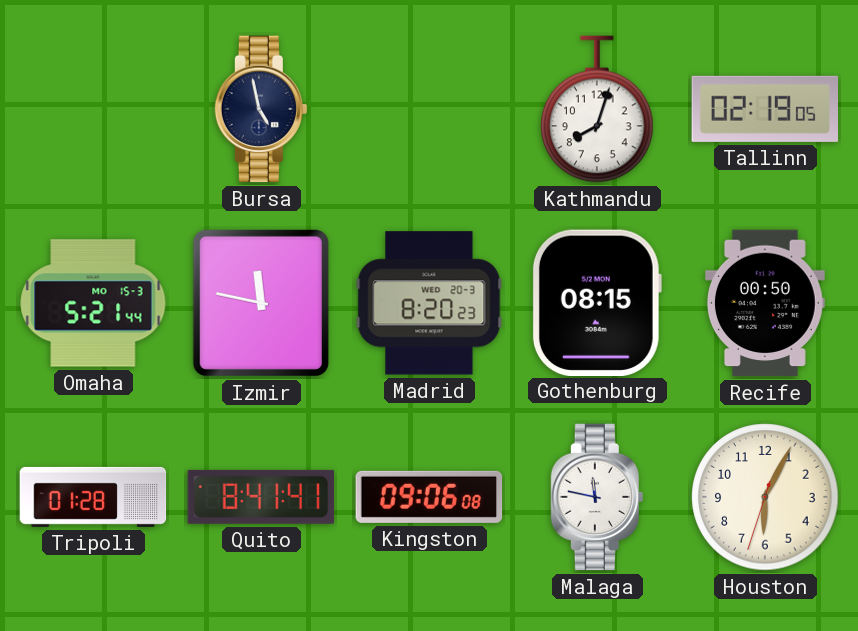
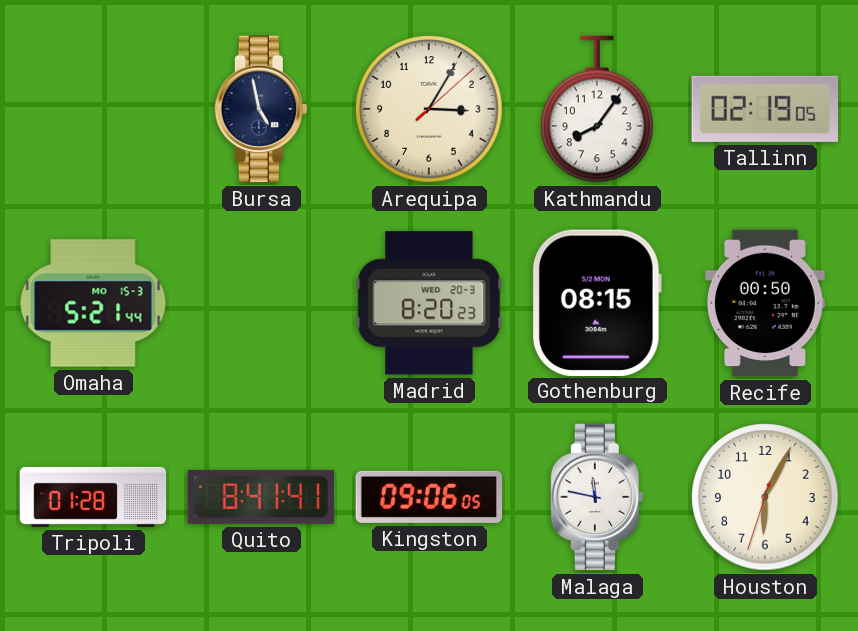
Arequipa: none -> 3:05
Kathmandu: 8:03 -> 8:06
Izmir: 11:47 -> none
Kingston: 09:06:08 -> 09:06:05
